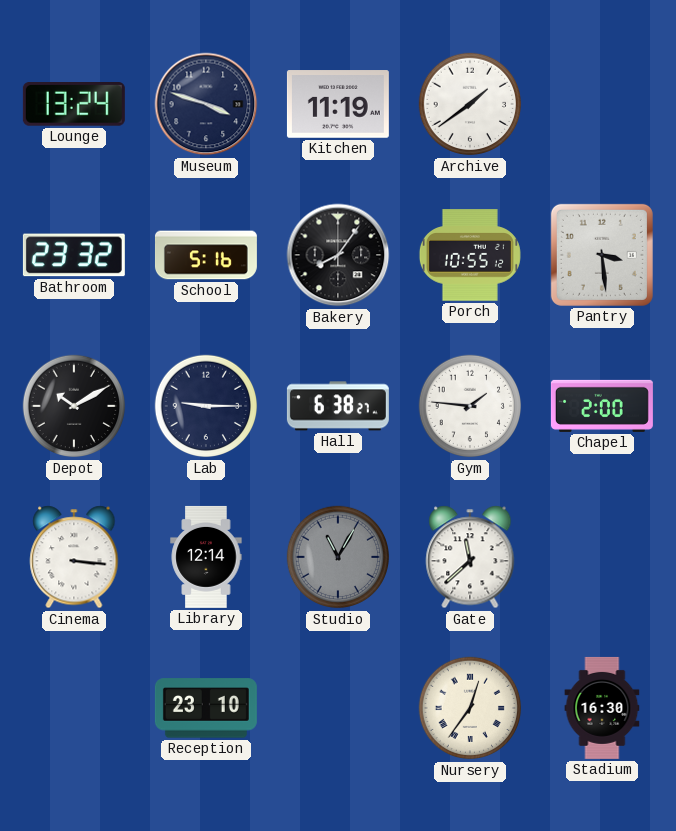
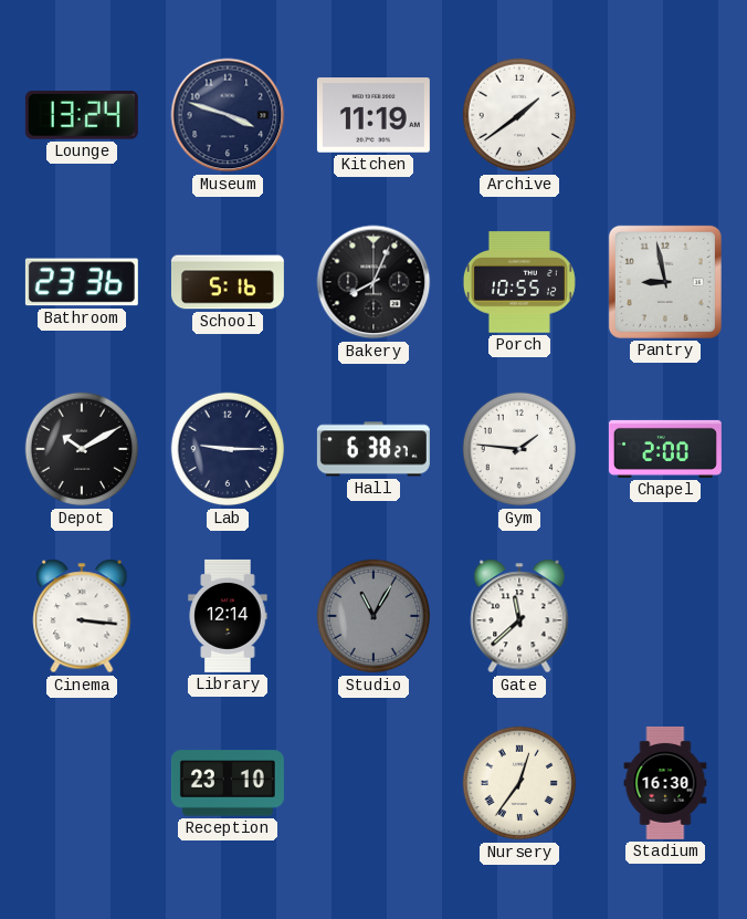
Bathroom: 23:32 -> 23:36
Bakery: 8:06 -> 8:04
Pantry: 3:29 -> 8:58
